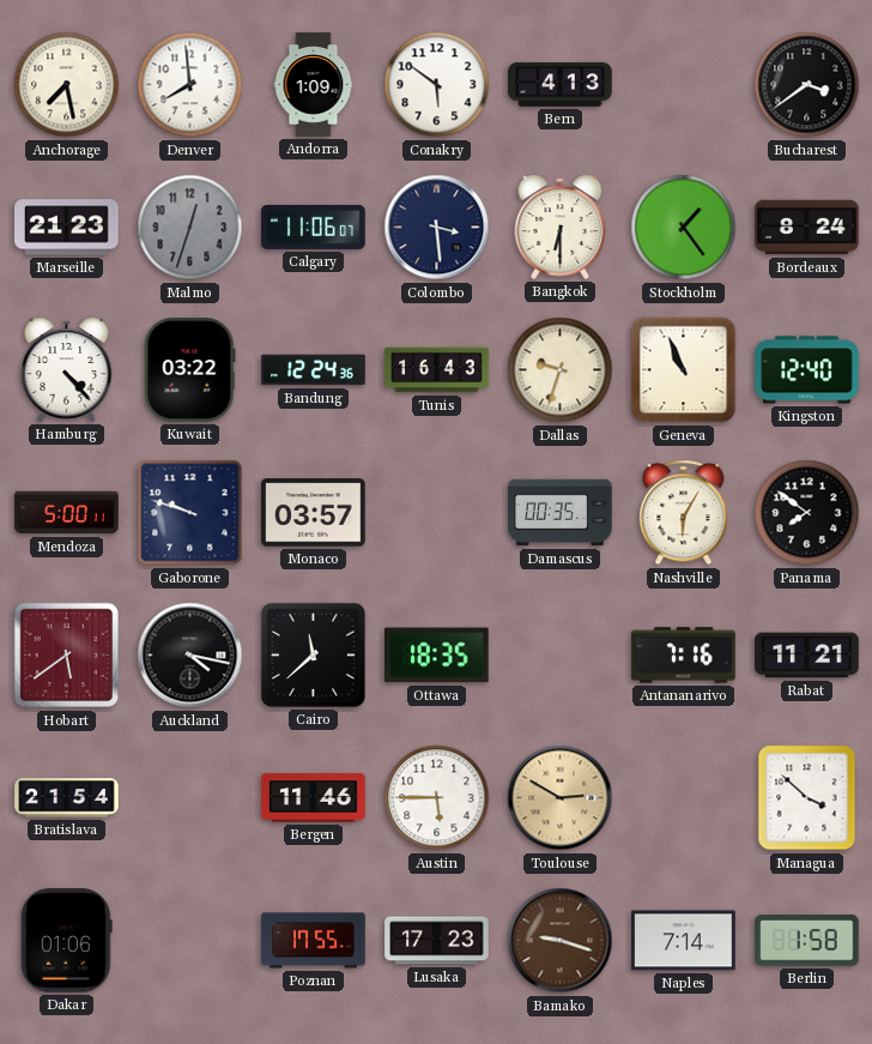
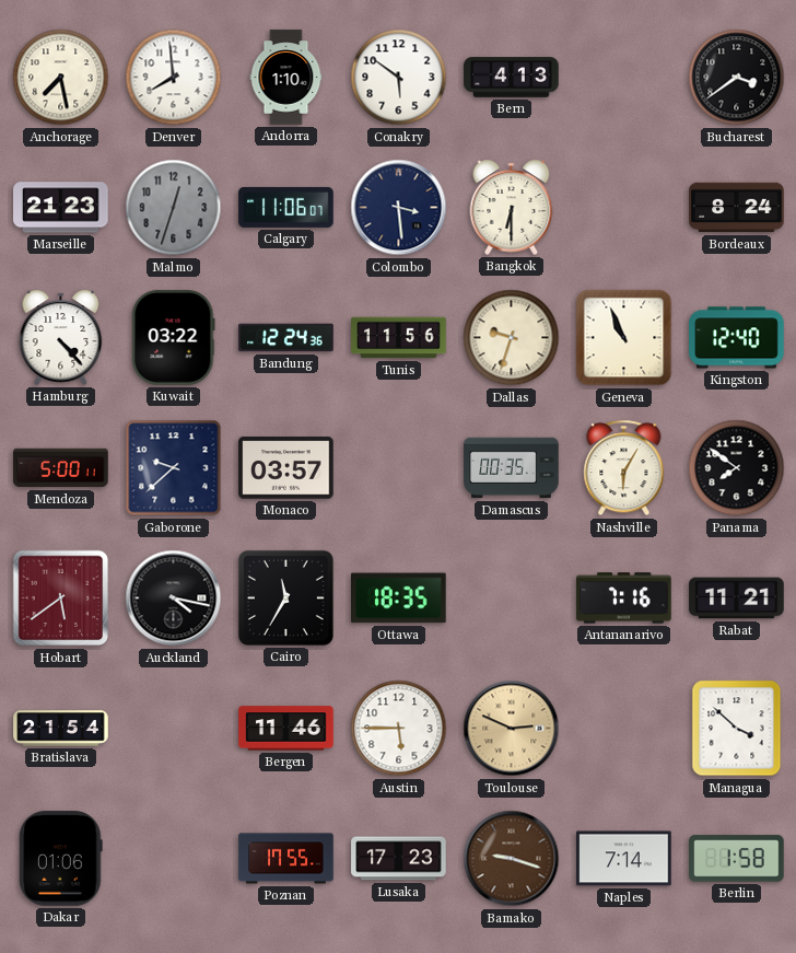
Andorra: 1:09 -> 1:10
Stockholm: 1:24 -> none
Tunis: 16:43 -> 11:56
Gaborone: 9:48 -> 9:38
Cairo: 11:38 -> 11:35
Toulouse: 2:50 -> 2:49
